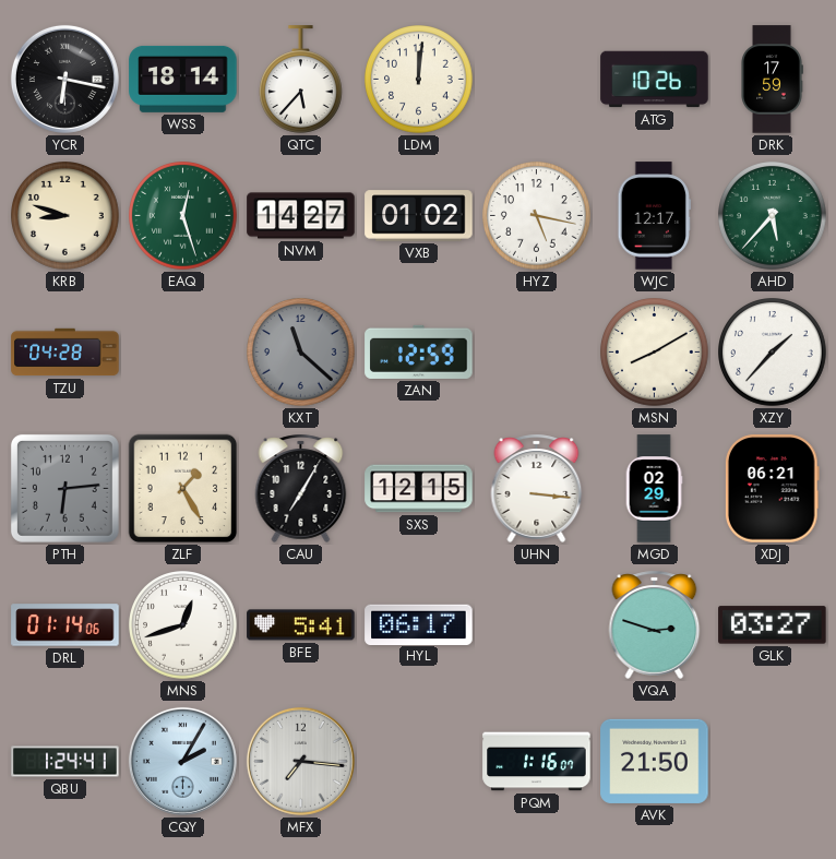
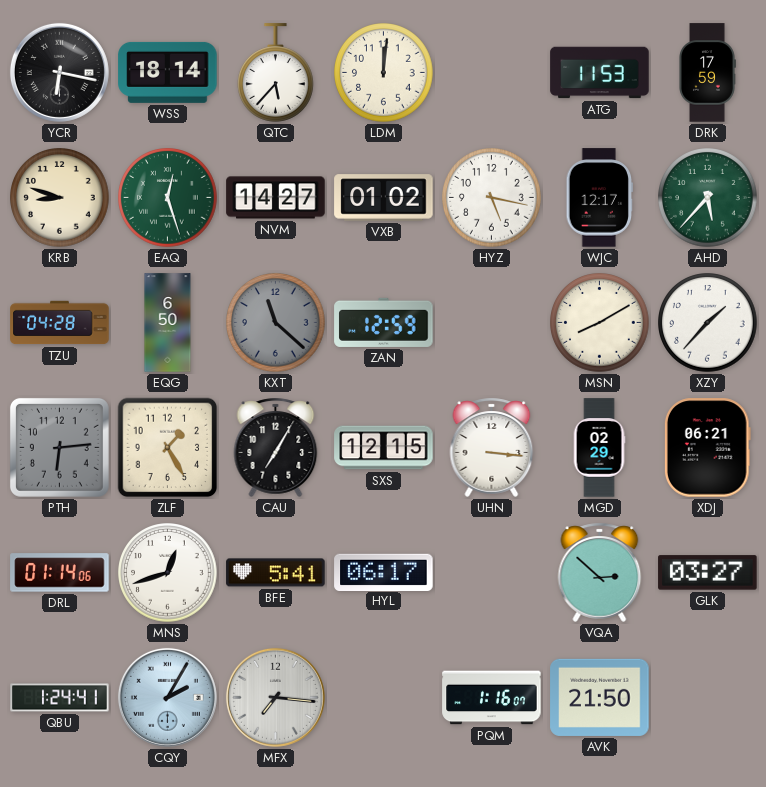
ATG: 10:26 -> 11:53
EQG: none -> 6:50
VQA: 2:48 -> 2:52
